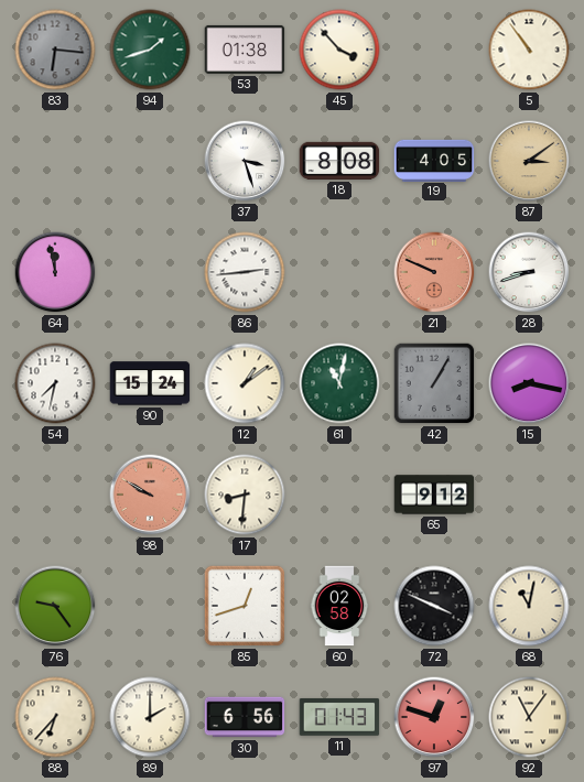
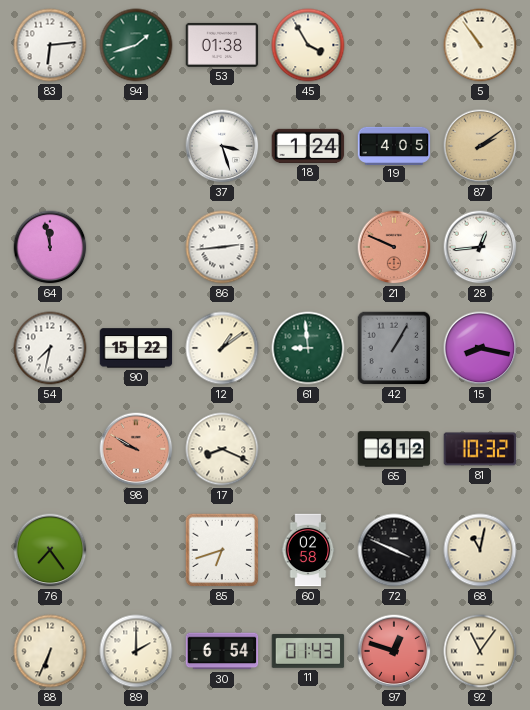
83: 6:16 -> 6:14
83 dial: grey -> white
45: 3:53 -> 3:55
18: 8:08 -> 1:24
87: 3:09 -> 2:09
28: 8:42 -> 12:44
90: 15:24 -> 15:22
61: 11:02 -> 8:59
17: 8:31 -> 8:19
65: 9:12 -> 6:12
81: none -> 10:32
76: 9:24 -> 7:24
85: 12:42 -> 6:42
88: 6:37 -> 6:34
30: 6:56 -> 6:54
